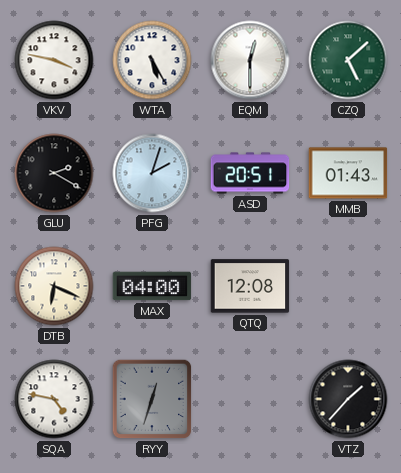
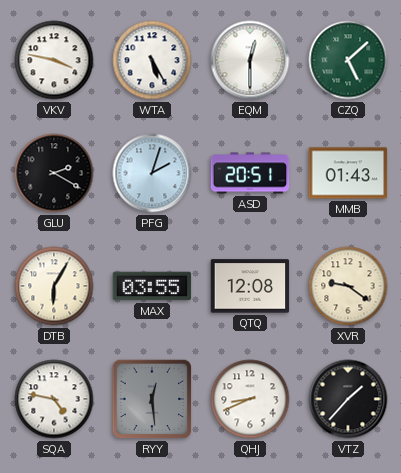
DTB: 6:19 -> 6:05
MAX: 04:00 -> 03:55
XVR: none -> 9:21
RYY: 12:33 -> 12:29
QHJ: none -> 8:41
